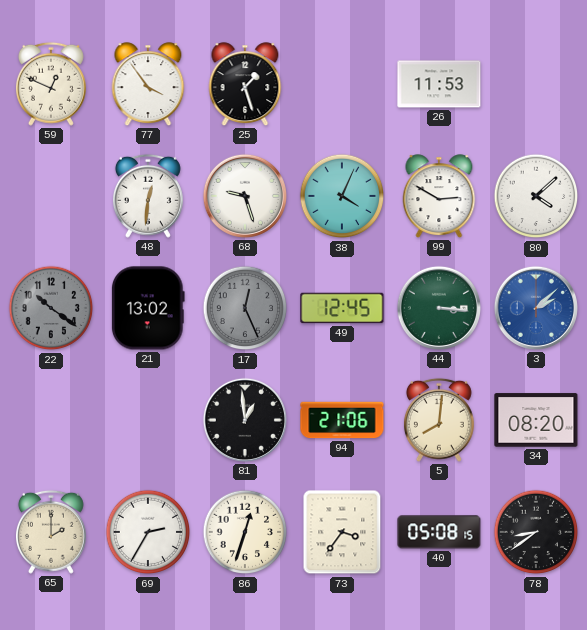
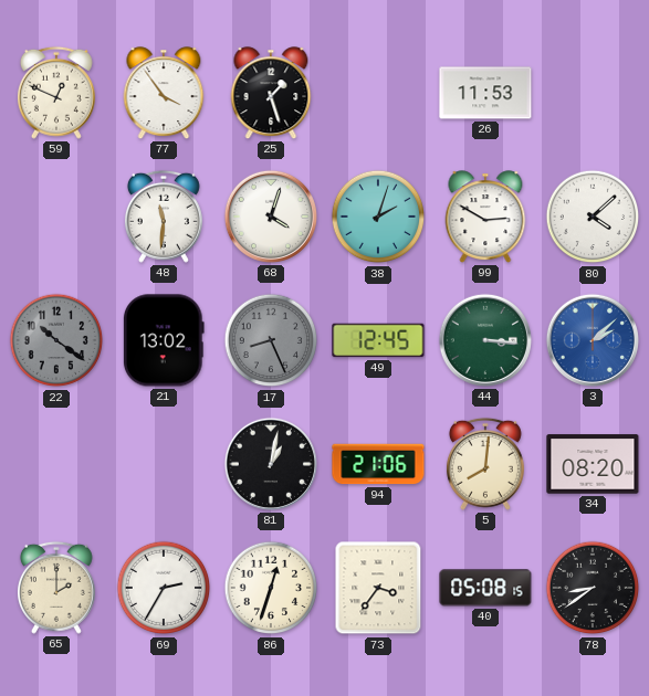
48: 12:31 -> 11:31
68: 9:27 -> 4:03
38: 4:04 -> 2:03
17: 12:26 -> 8:26
81: 12:59 -> 1:02
